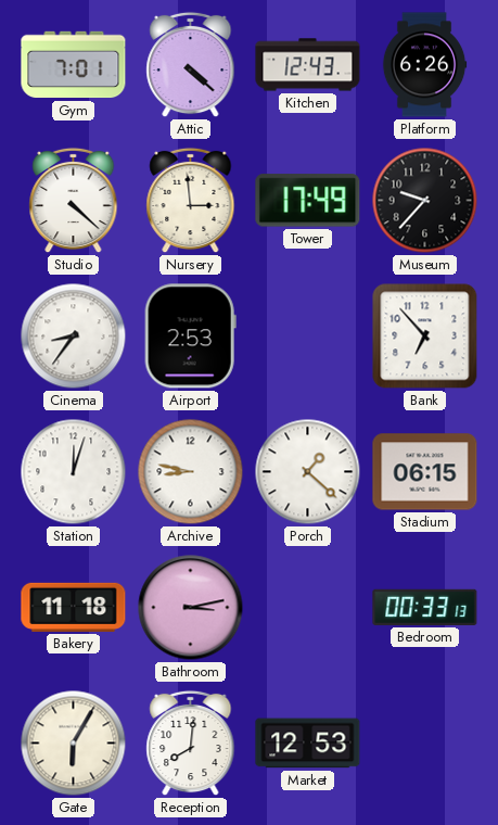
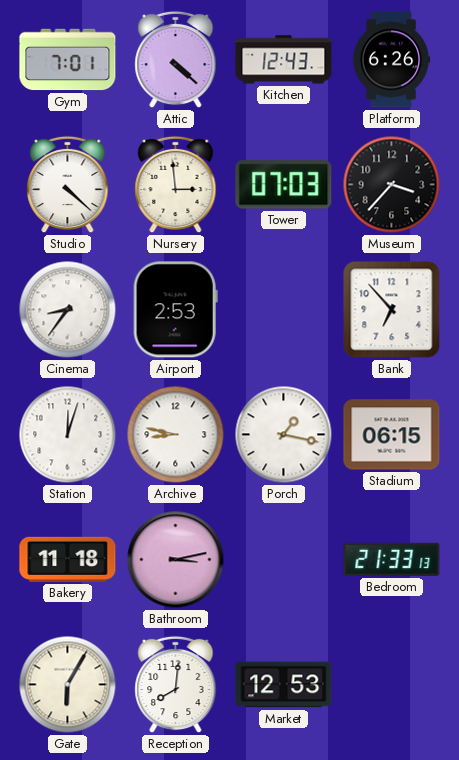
Tower: 17:49 -> 07:03
Museum: 9:37 -> 3:37
Porch: 1:22 -> 1:17
Bedroom: 00:33 -> 21:33
